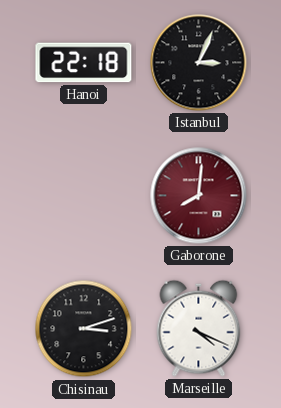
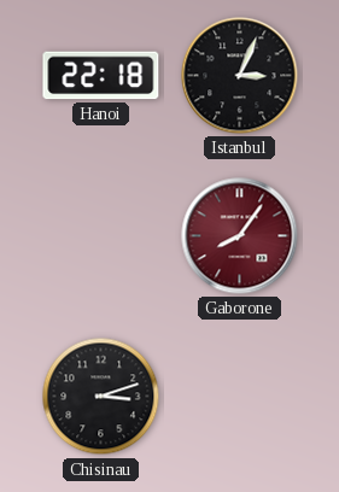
Gaborone: 8:01 -> 8:06
Marseille: 4:19 -> none
